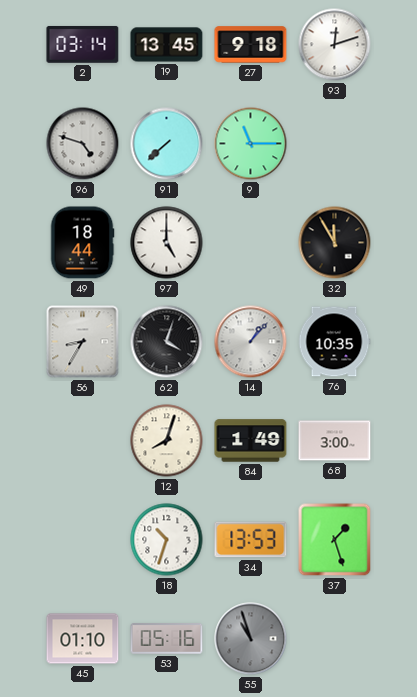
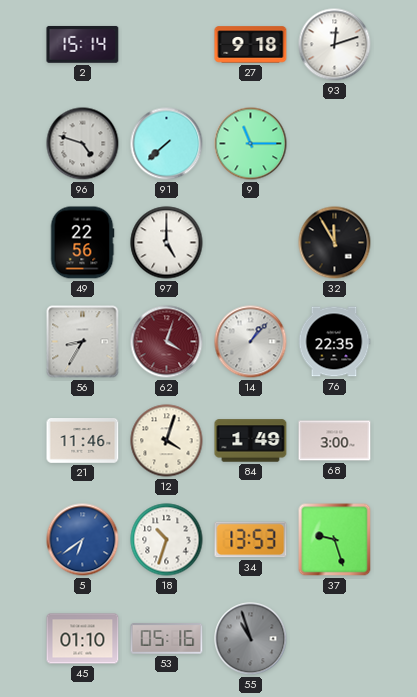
2: 03:14 -> 15:14
19: 13:45 -> none
49: 18:44 -> 22:56
62 dial: black -> burgundy
76: 10:35 -> 22:35
21: none -> 11:46
12: 8:03 -> 4:03
5: none -> 6:39
37: 1:27 -> 9:27
